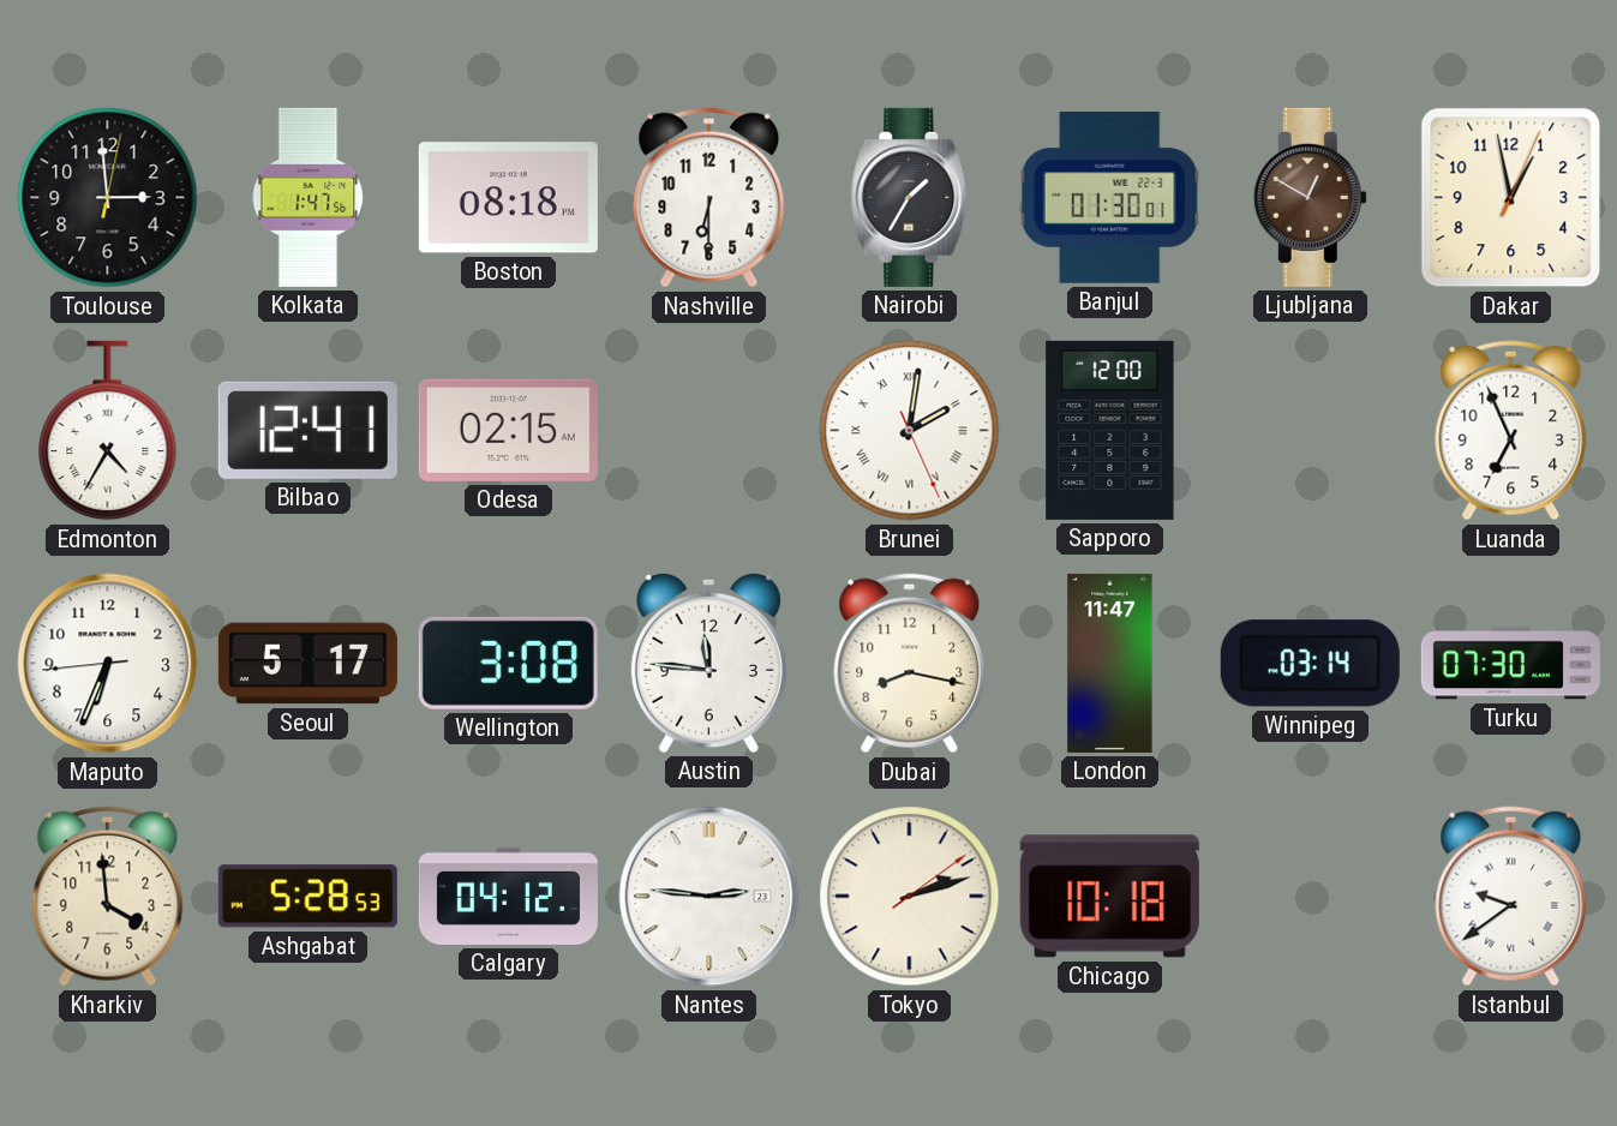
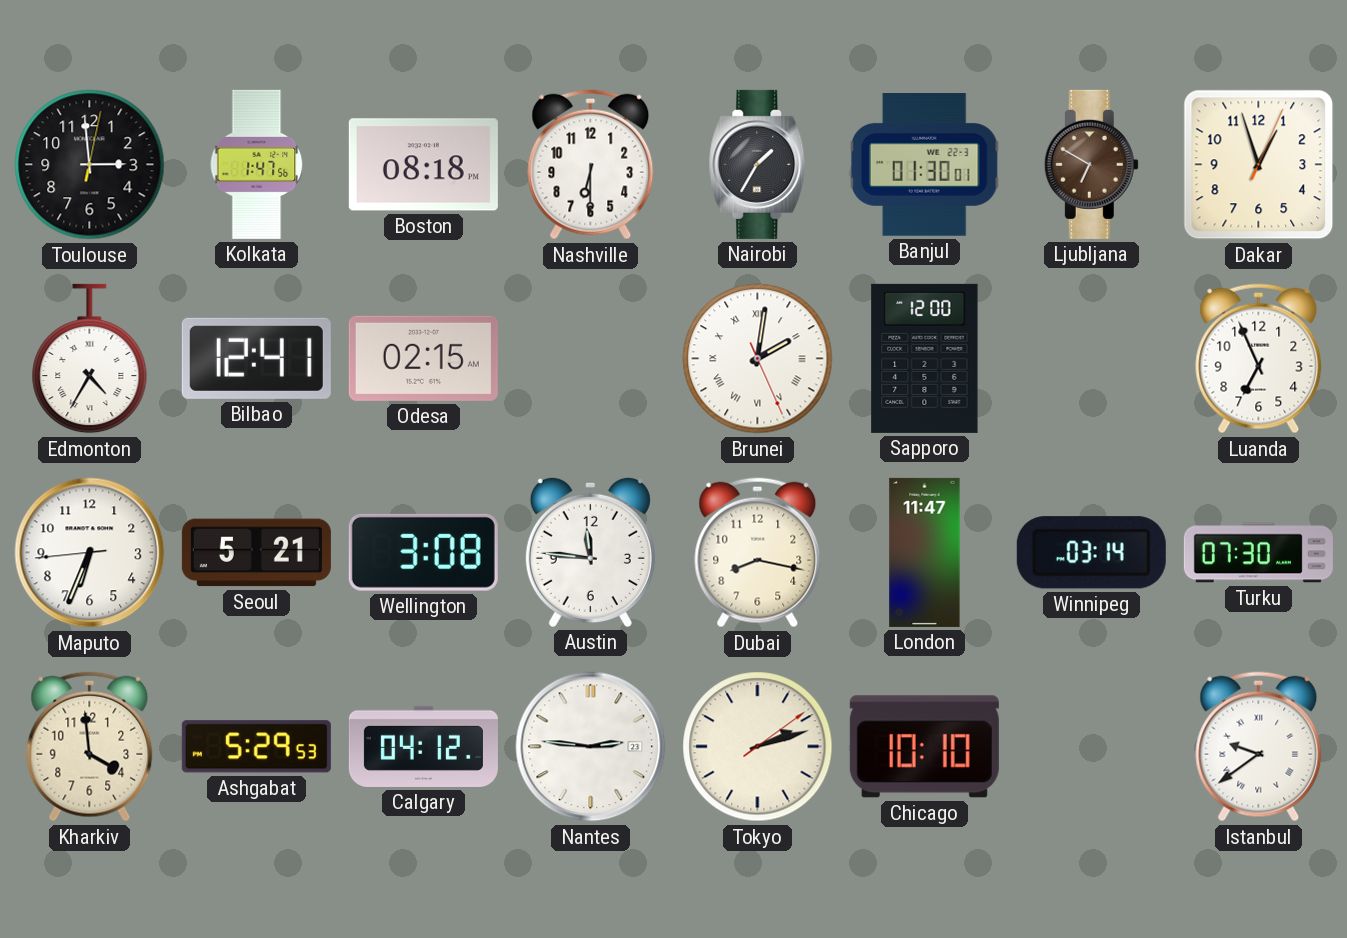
Ljubljana: 12:50 -> 6:50
Dakar: 12:58 -> 12:57
Seoul: 5:17 -> 5:21
Ashgabat: 5:28 -> 5:29
Chicago: 10:18 -> 10:10
